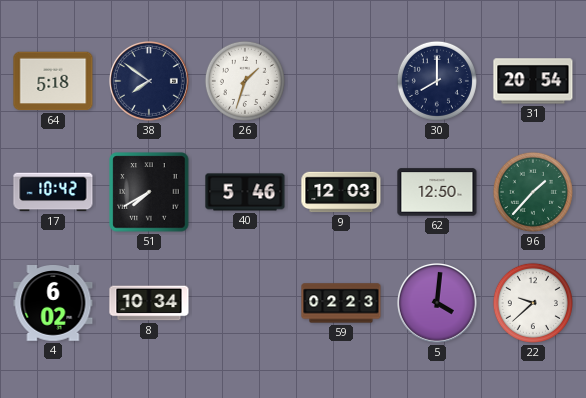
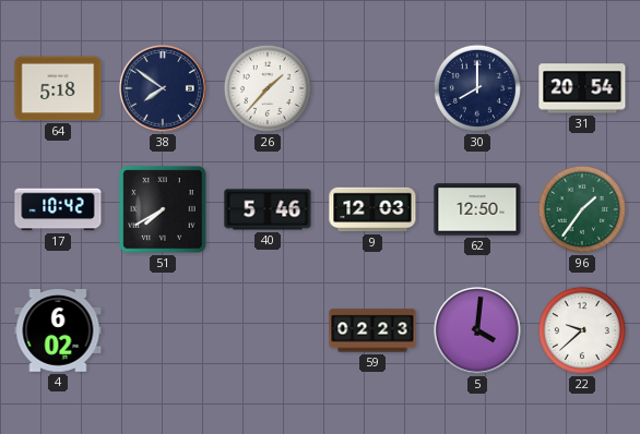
26: 1:33 -> 1:37
96: 1:37 -> 1:36
8: 10:34 -> none
